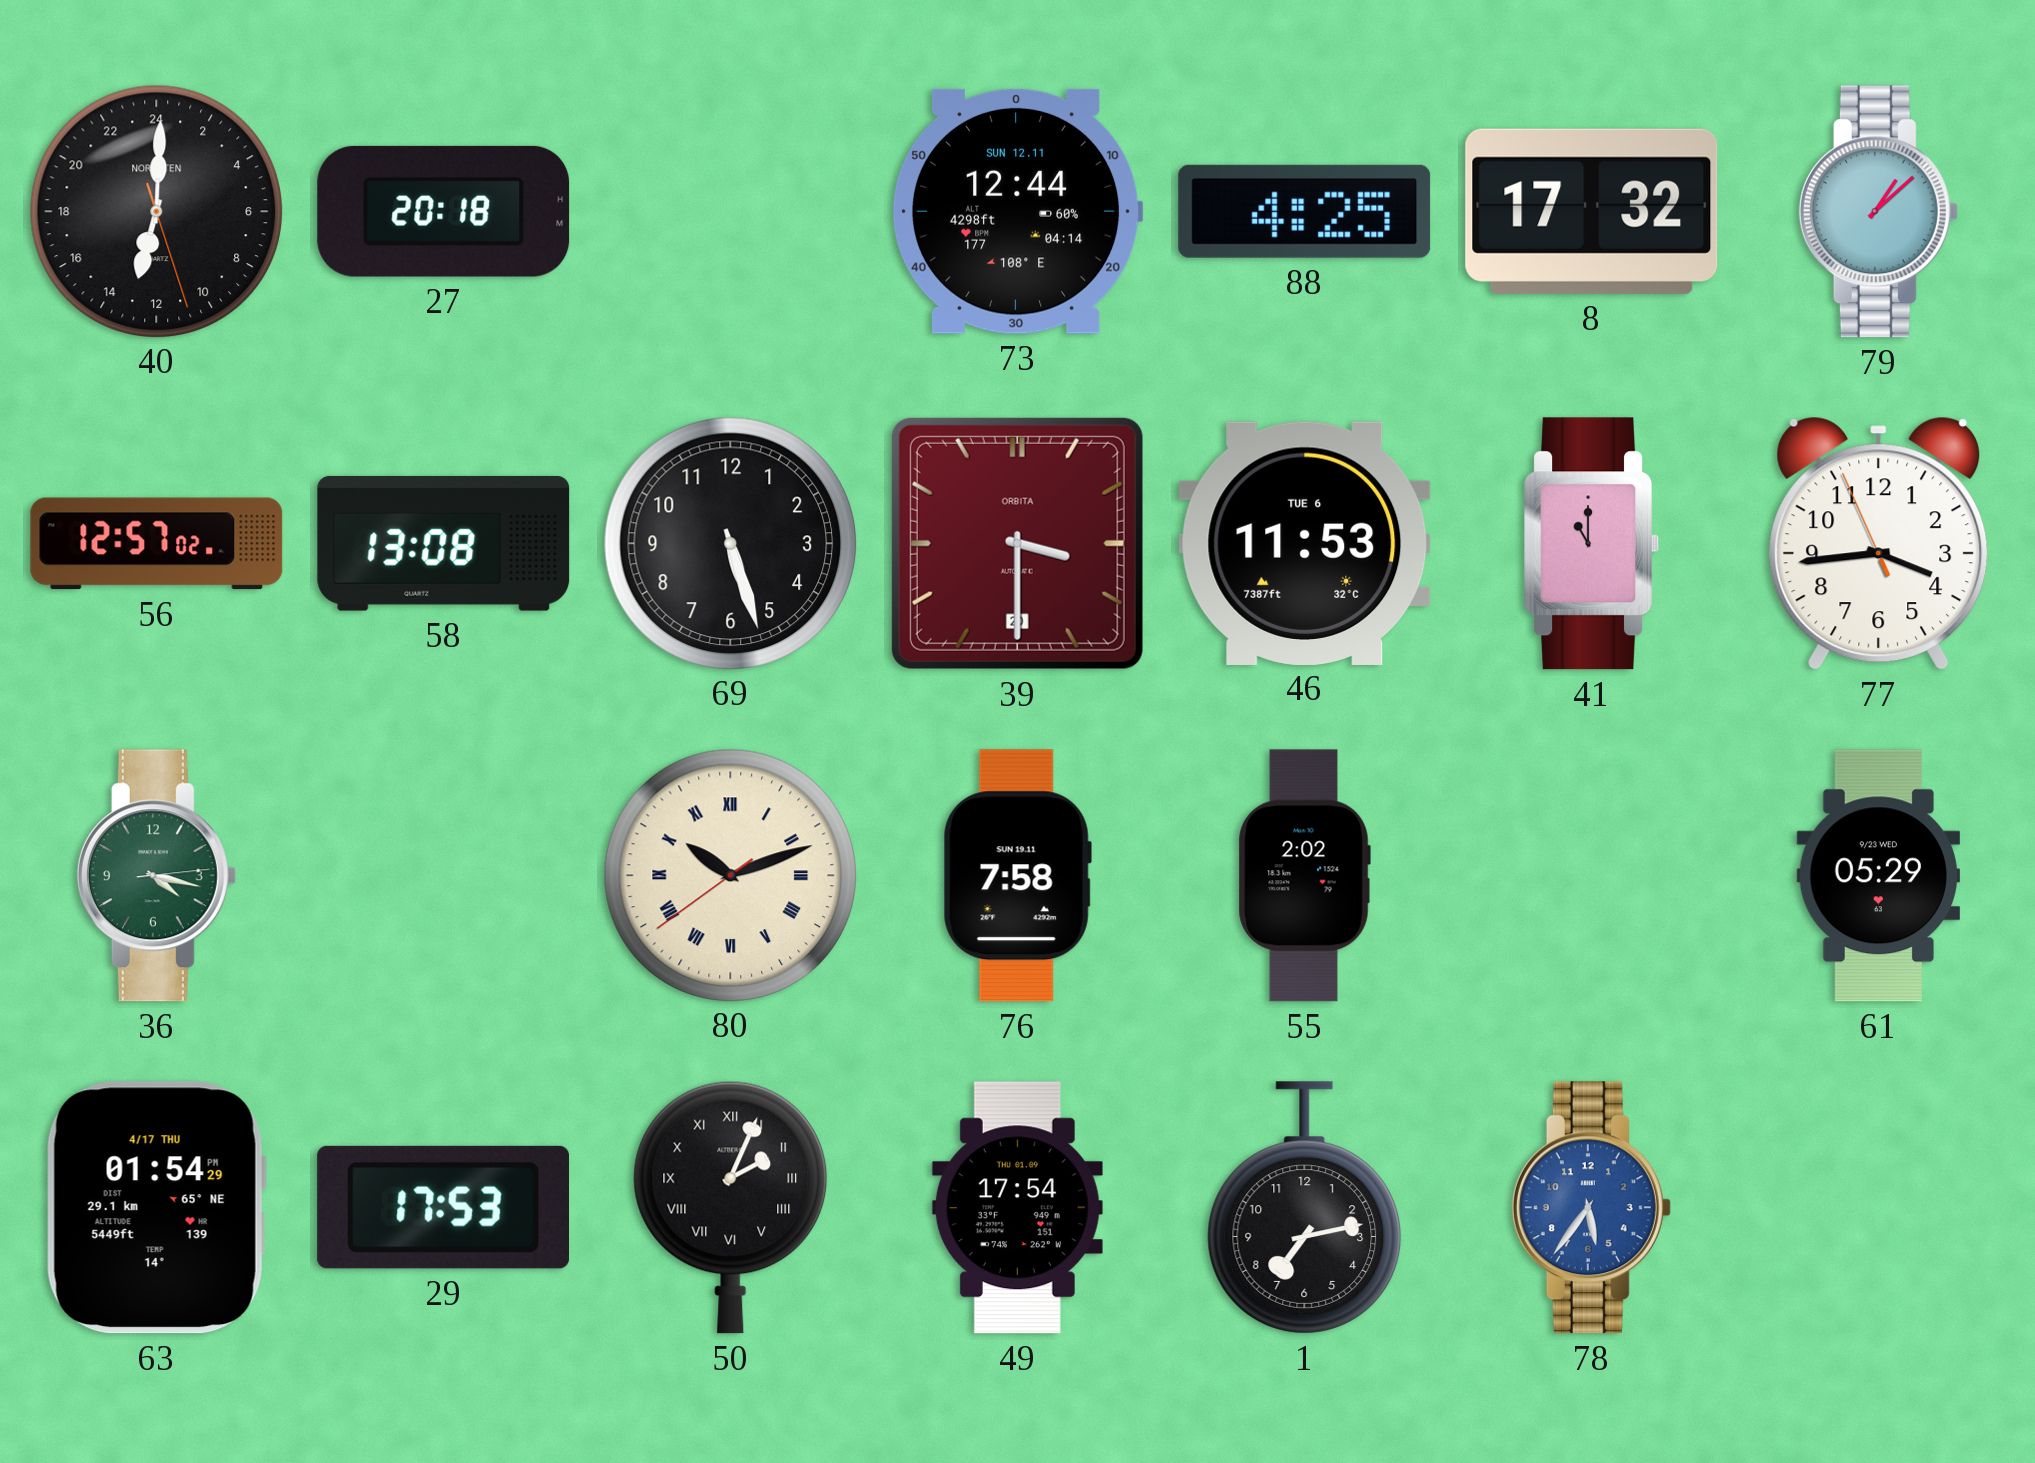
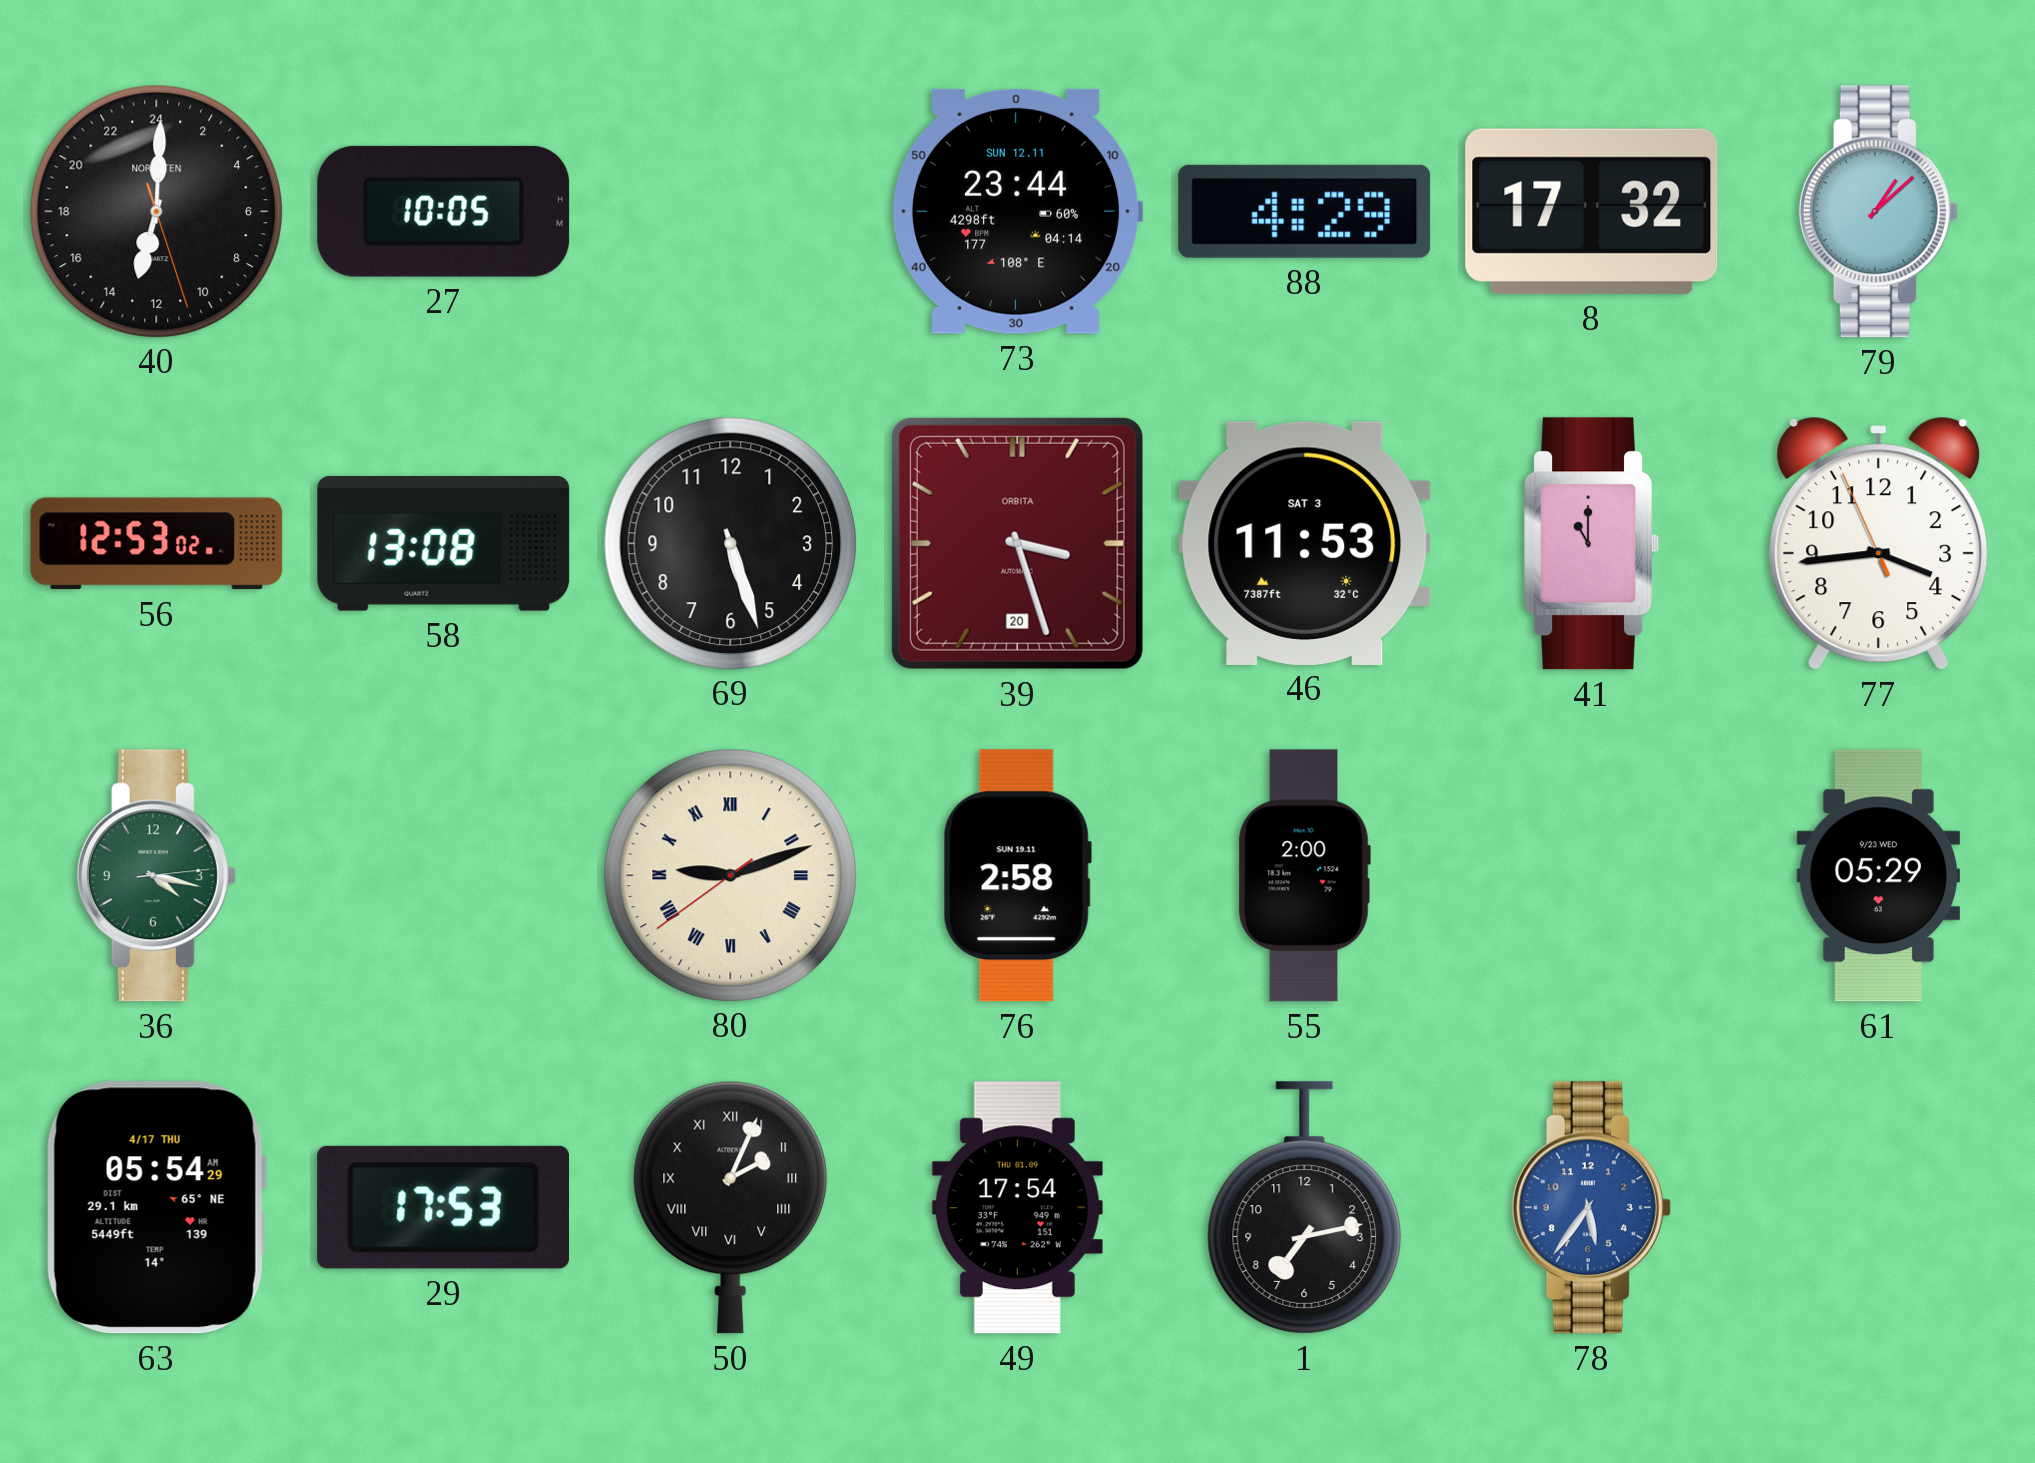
27: 20:18 -> 10:05
73: 12:44 -> 23:44
88: 4:25 -> 4:29
56: 12:57 -> 12:53
39: 3:30 -> 3:27
46 date: TUE 6 -> SAT 3
80: 10:11 -> 9:11
76: 7:58 -> 2:58
55: 2:02 -> 2:00
63: 01:54 -> 05:54
